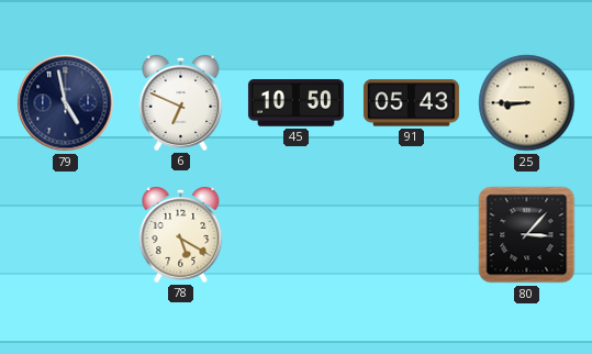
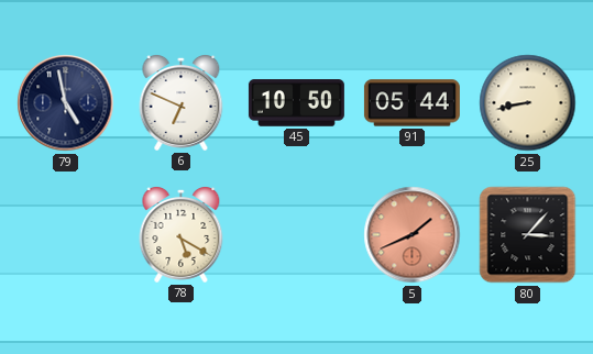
91: 05:43 -> 05:44
25: 8:45 -> 8:43
5: none -> 1:41
